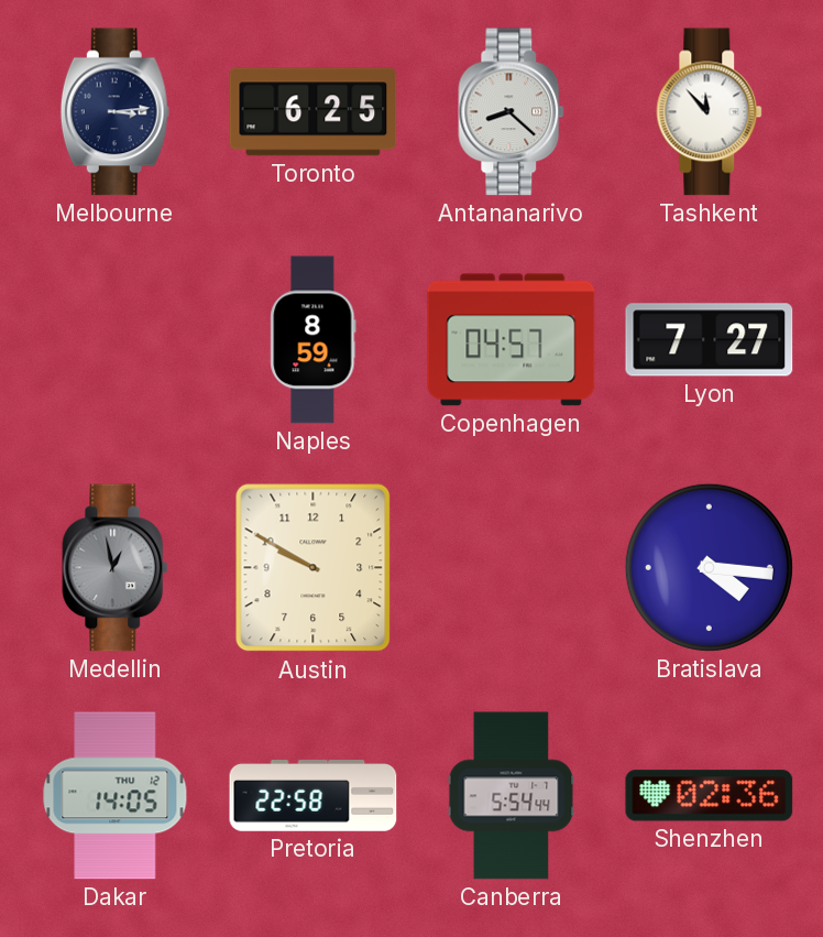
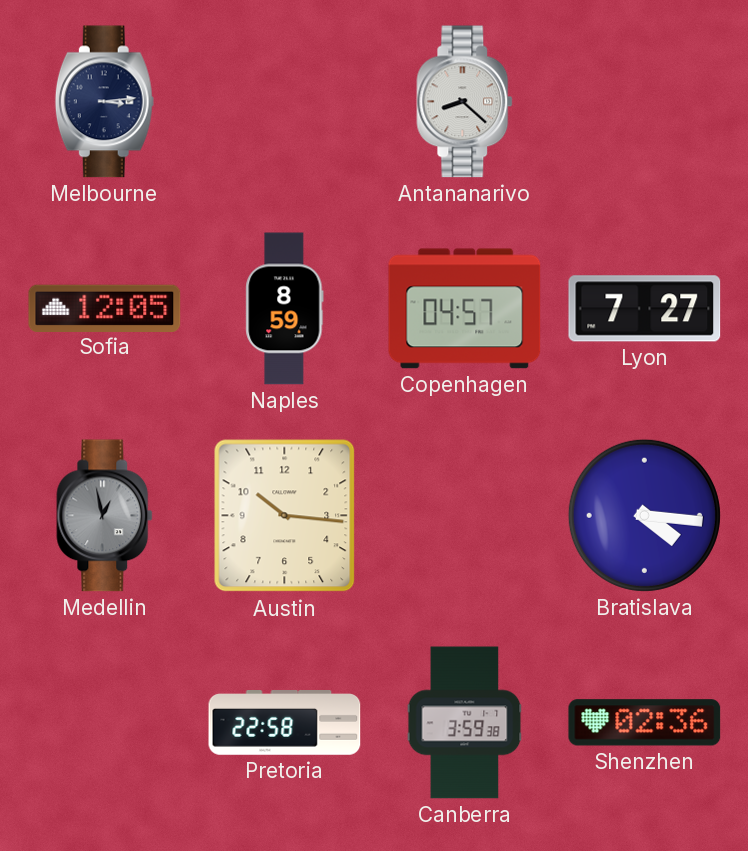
Toronto: 6:25 -> none
Tashkent: 11:53 -> none
Sofia: none -> 12:05
Austin: 9:50 -> 10:16
Dakar: 14:05 -> none
Canberra: 5:54 -> 3:59
